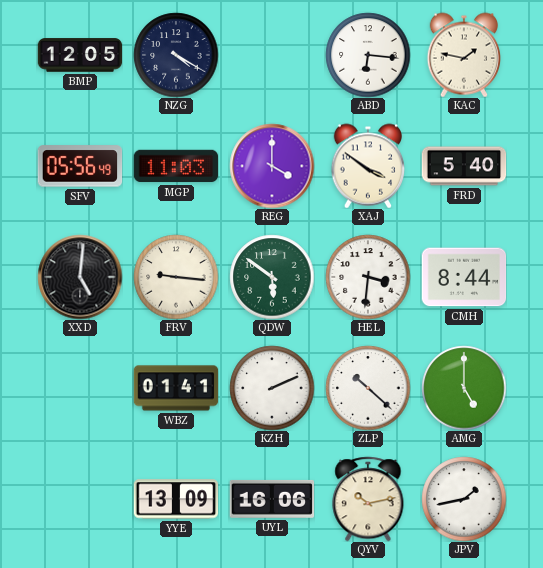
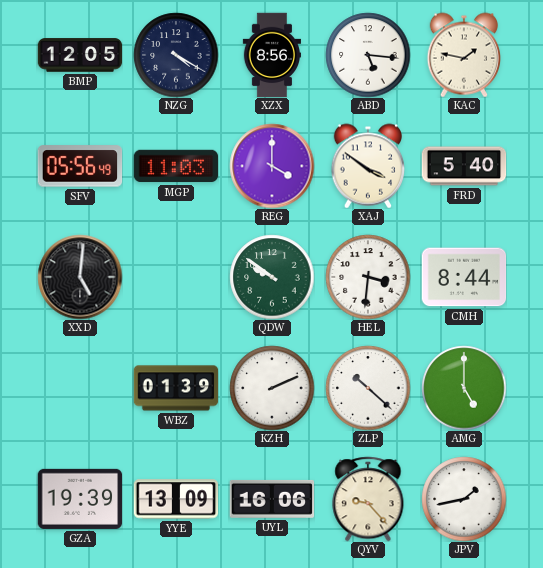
XZX: none -> 8:56
ABD: 6:16 -> 5:16
FRV: 9:16 -> none
QDW: 5:51 -> 9:51
WBZ: 01:41 -> 01:39
GZA: none -> 19:39
QYV: 10:13 -> 9:23
